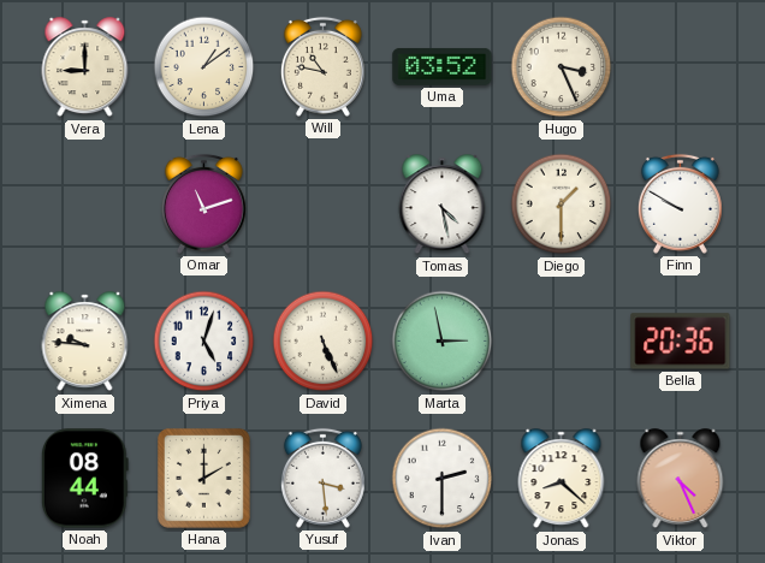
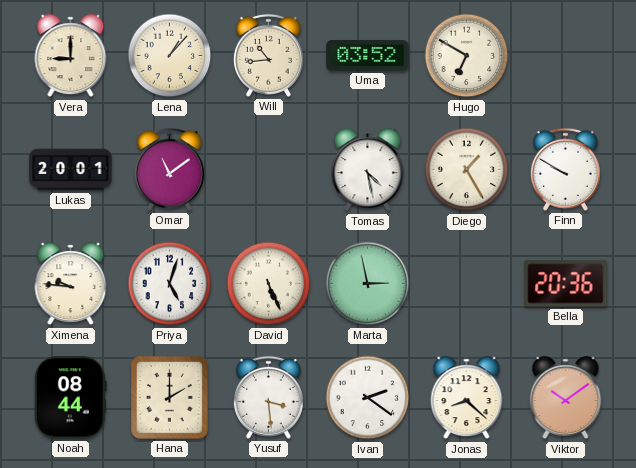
Lena: 1:09 -> 1:07
Will: 10:47 -> 10:44
Hugo: 3:26 -> 6:50
Lukas: none -> 20:01
Omar: 11:12 -> 11:09
Diego: 1:30 -> 1:25
Ivan: 2:30 -> 2:21
Viktor: 4:26 -> 10:09
